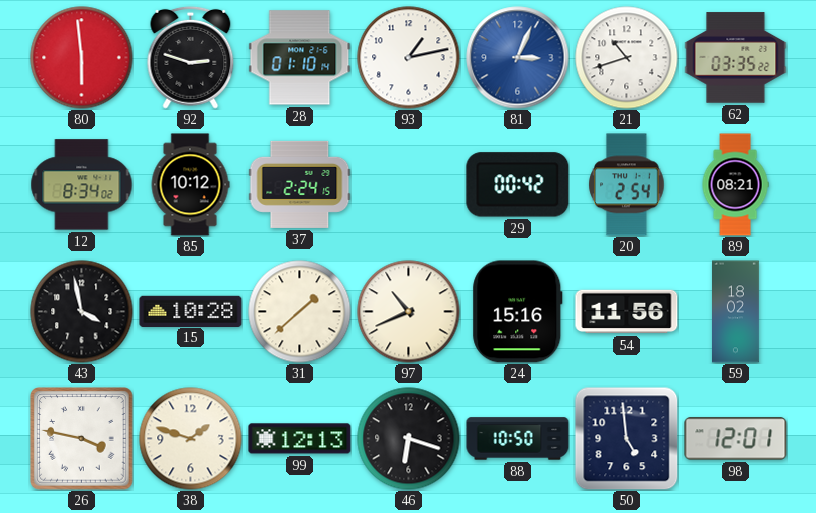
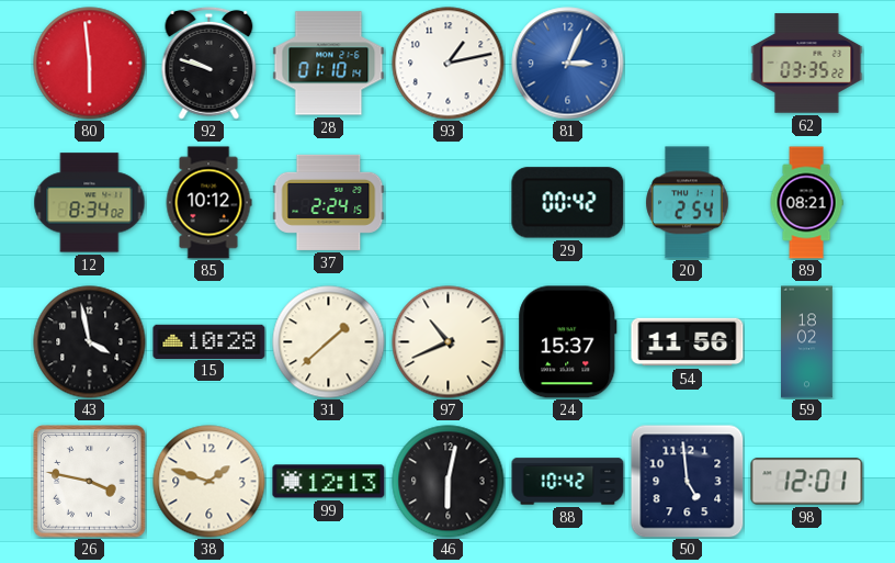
92: 2:48 -> 9:48
21: 10:42 -> none
24: 15:16 -> 15:37
46: 6:18 -> 6:02
88: 10:50 -> 10:42
